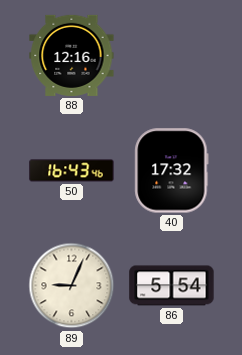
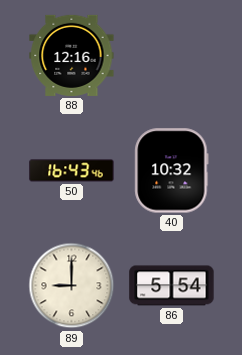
40: 17:32 -> 10:32
89: 9:04 -> 9:00
